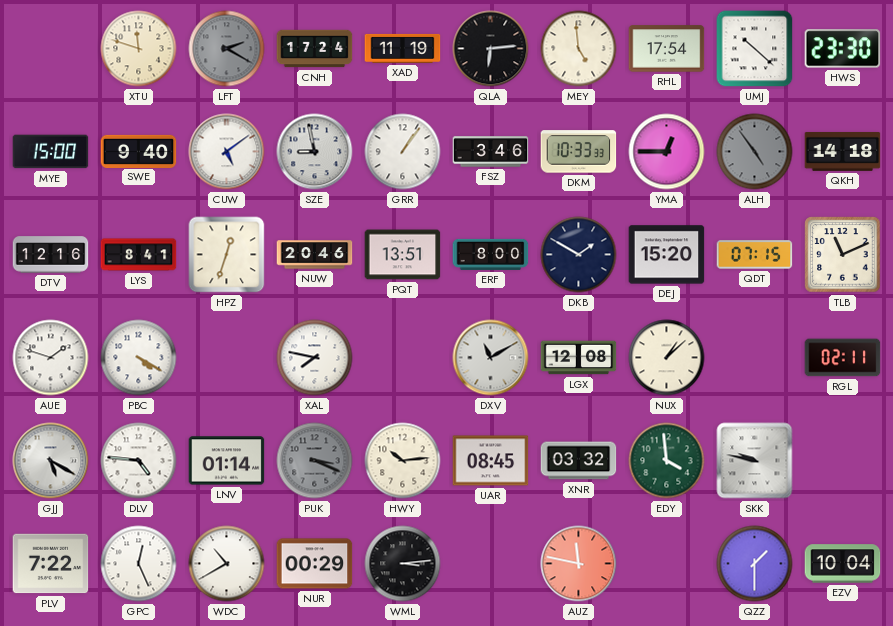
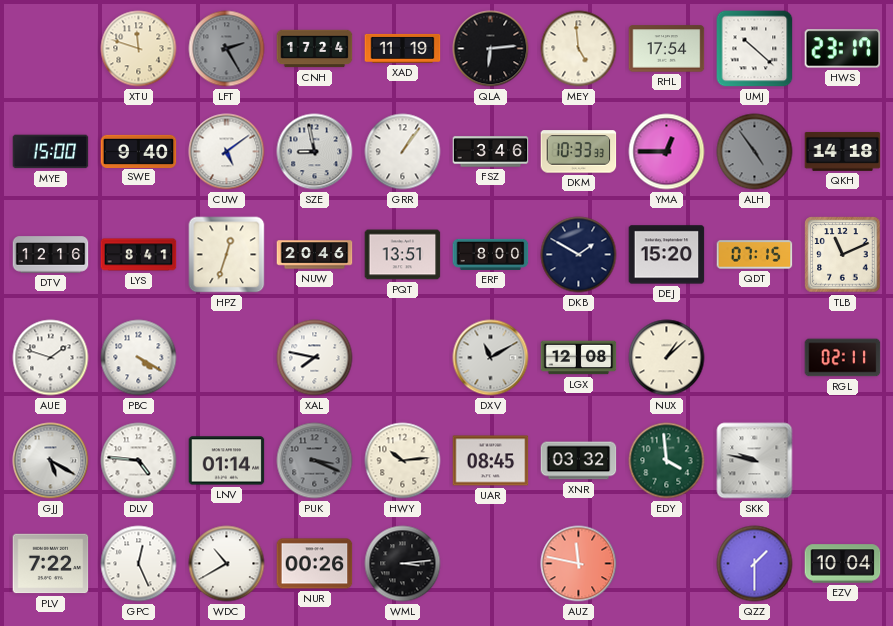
LFT: 2:20 -> 2:25
HWS: 23:30 -> 23:17
NUR: 00:29 -> 00:26
